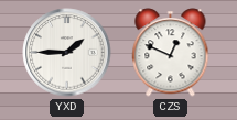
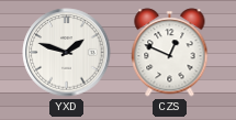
YXD: 1:45 -> 1:48
